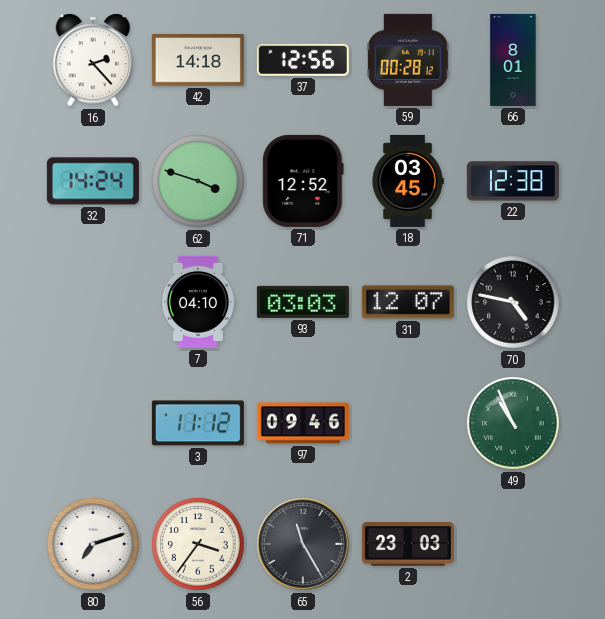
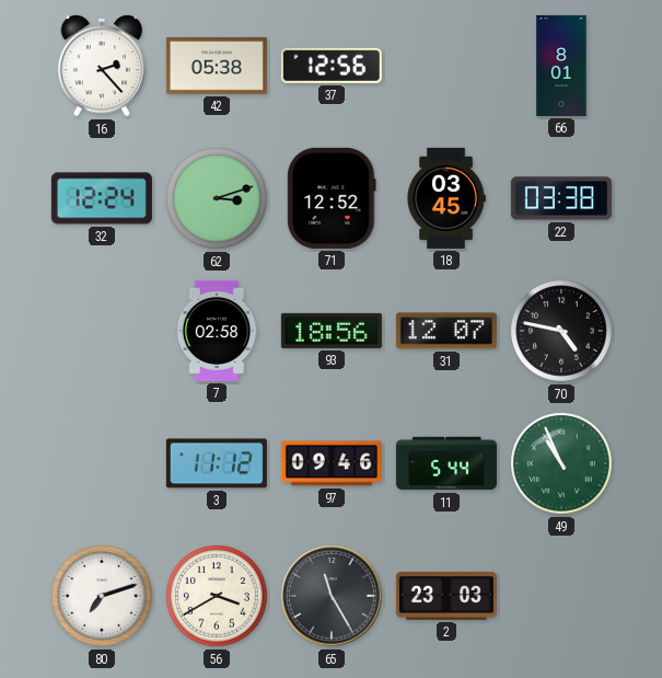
42: 14:18 -> 05:38
59: 00:28 -> none
32: 14:24 -> 12:24
62: 3:48 -> 3:12
22: 12:38 -> 03:38
7: 04:10 -> 02:58
93: 03:03 -> 18:56
11: none -> 5:44
56: 3:36 -> 3:40
